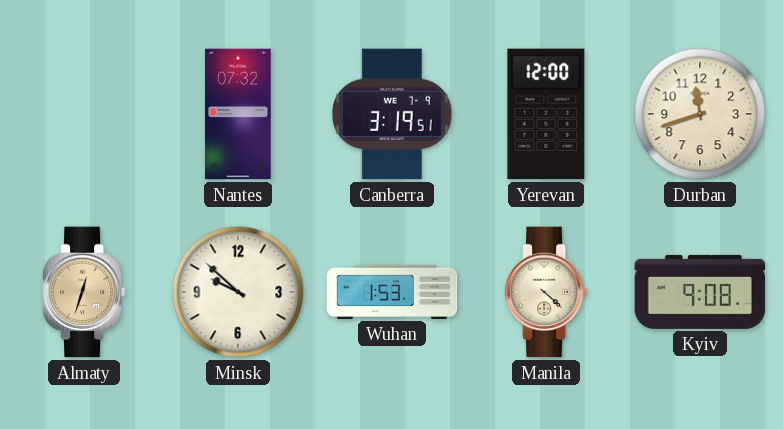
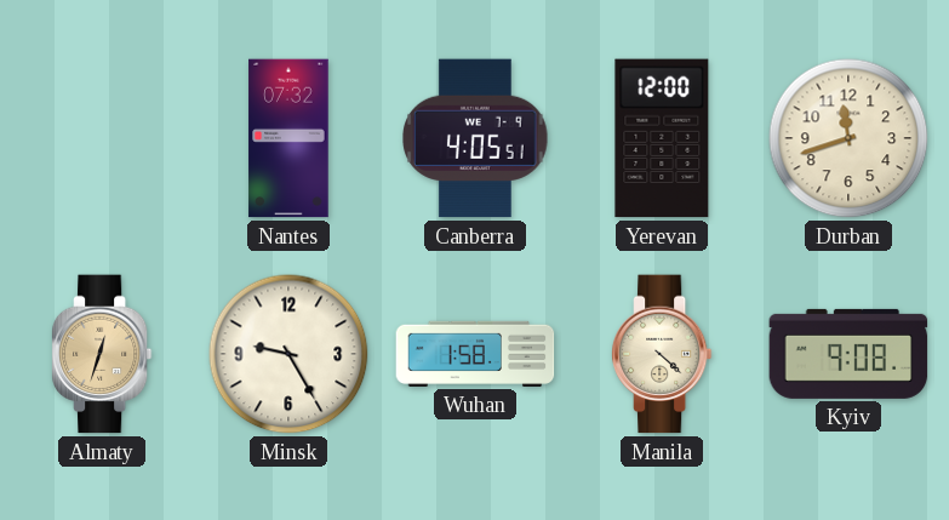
Canberra: 3:19 -> 4:05
Minsk: 9:52 -> 9:25
Wuhan: 1:53 -> 1:58
